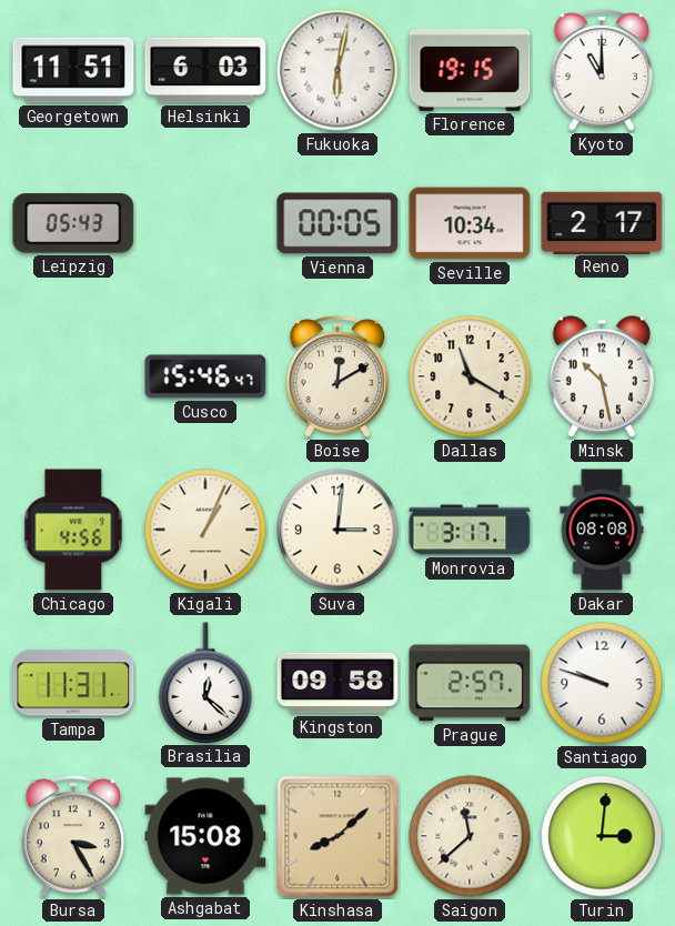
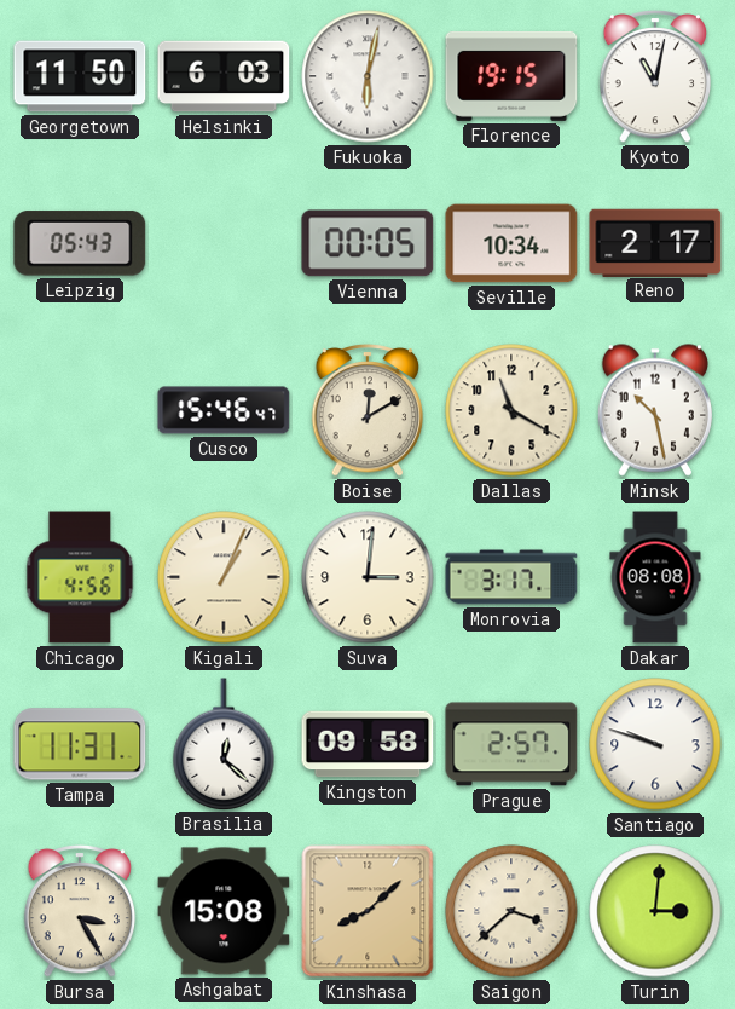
Georgetown: 11:51 -> 11:50
Kyoto: 11:00 -> 11:02
Saigon: 11:38 -> 3:38
